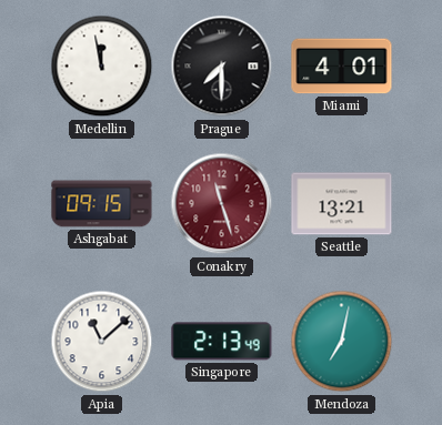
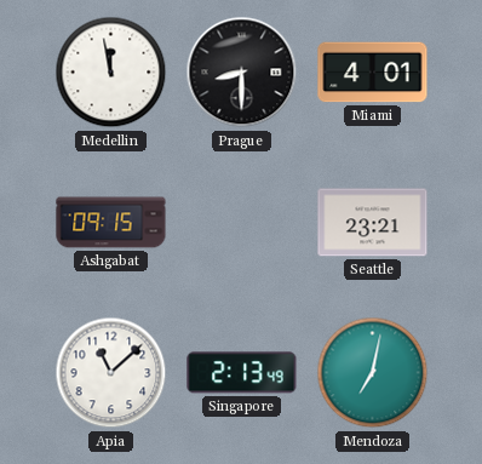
Prague: 7:30 -> 8:30
Conakry: 11:27 -> none
Seattle: 13:21 -> 23:21
